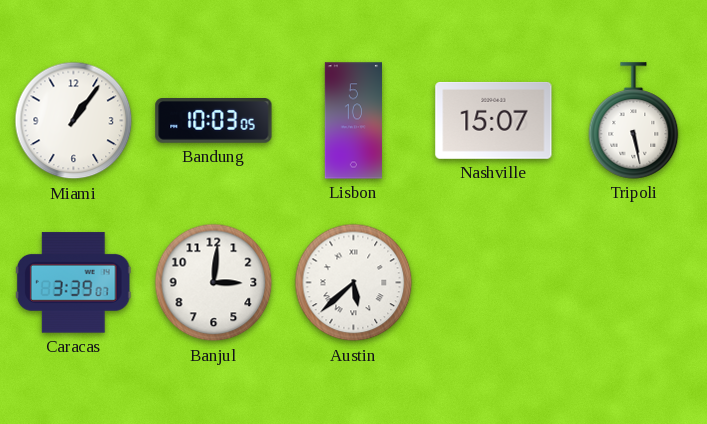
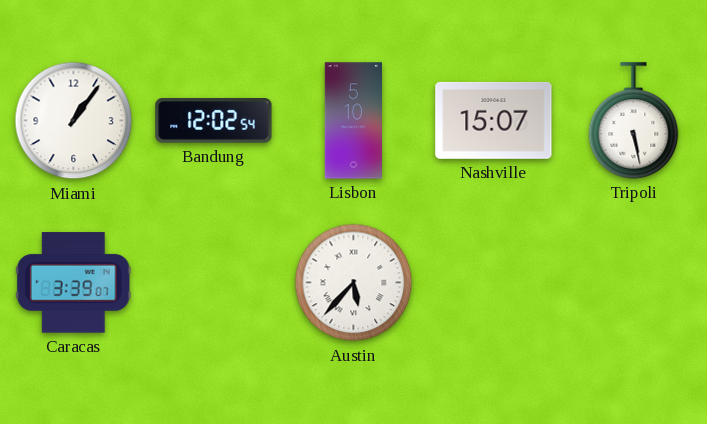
Bandung: 10:03 -> 12:02
Banjul: 3:01 -> none
Austin: 5:38 -> 5:37
